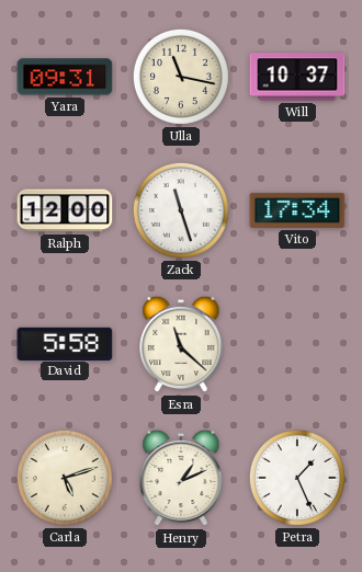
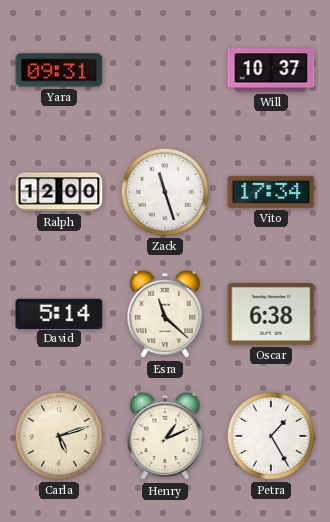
Ulla: 11:17 -> none
David: 5:58 -> 5:14
Oscar: none -> 6:38
Petra: 1:26 -> 1:25
